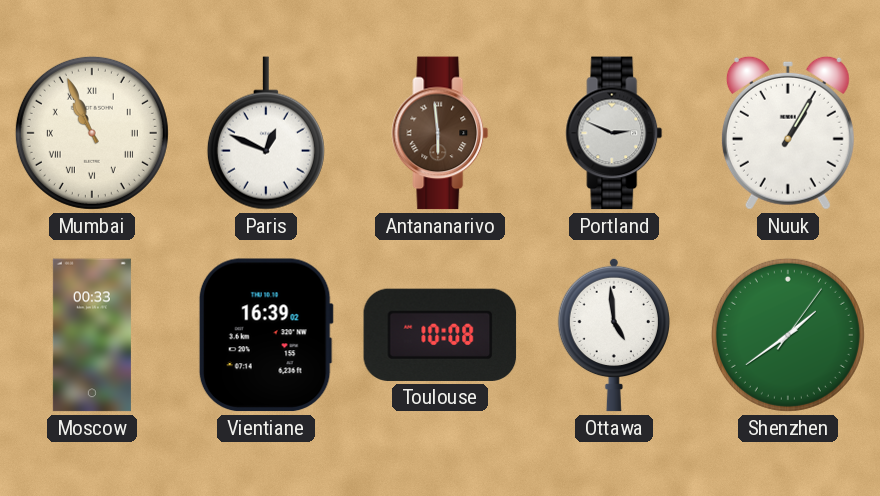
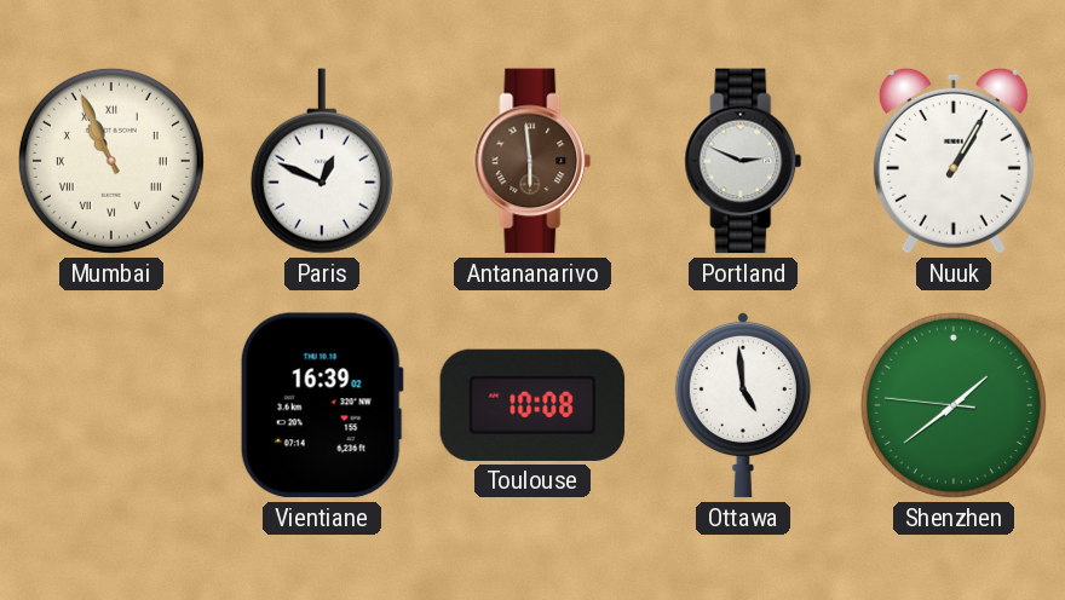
Moscow: 00:33 -> none
Shenzhen: 1:39 -> 1:38
